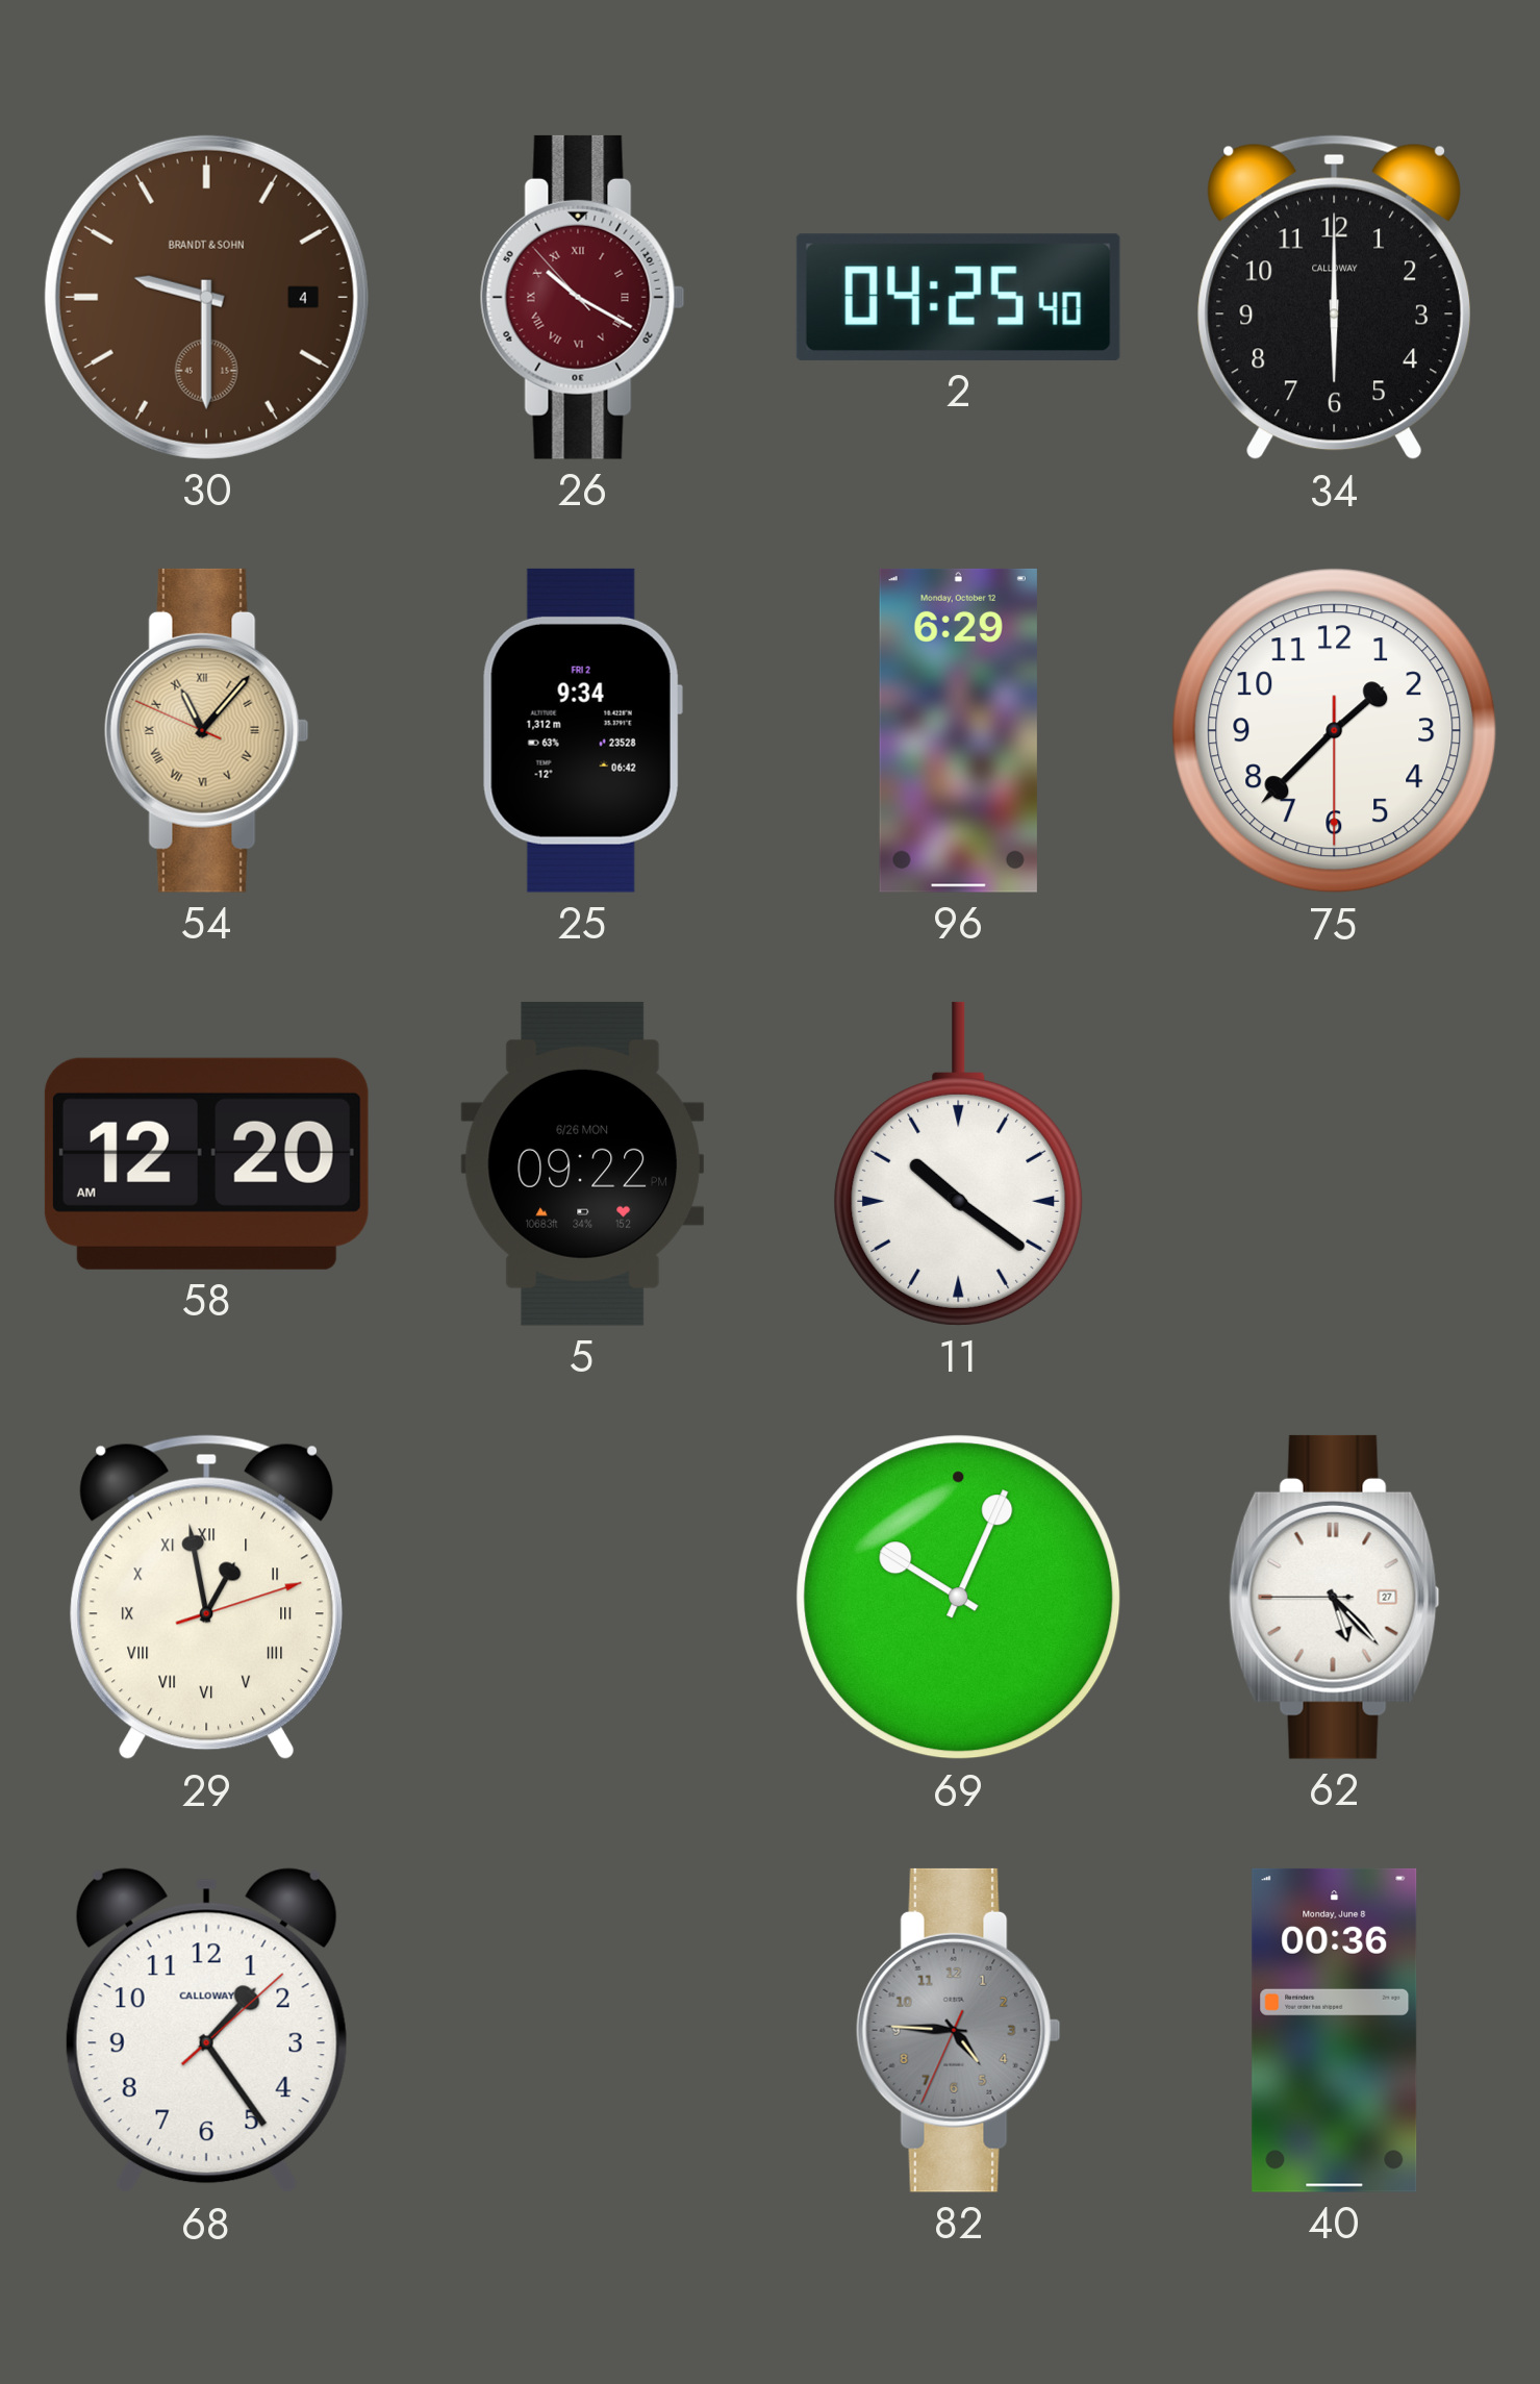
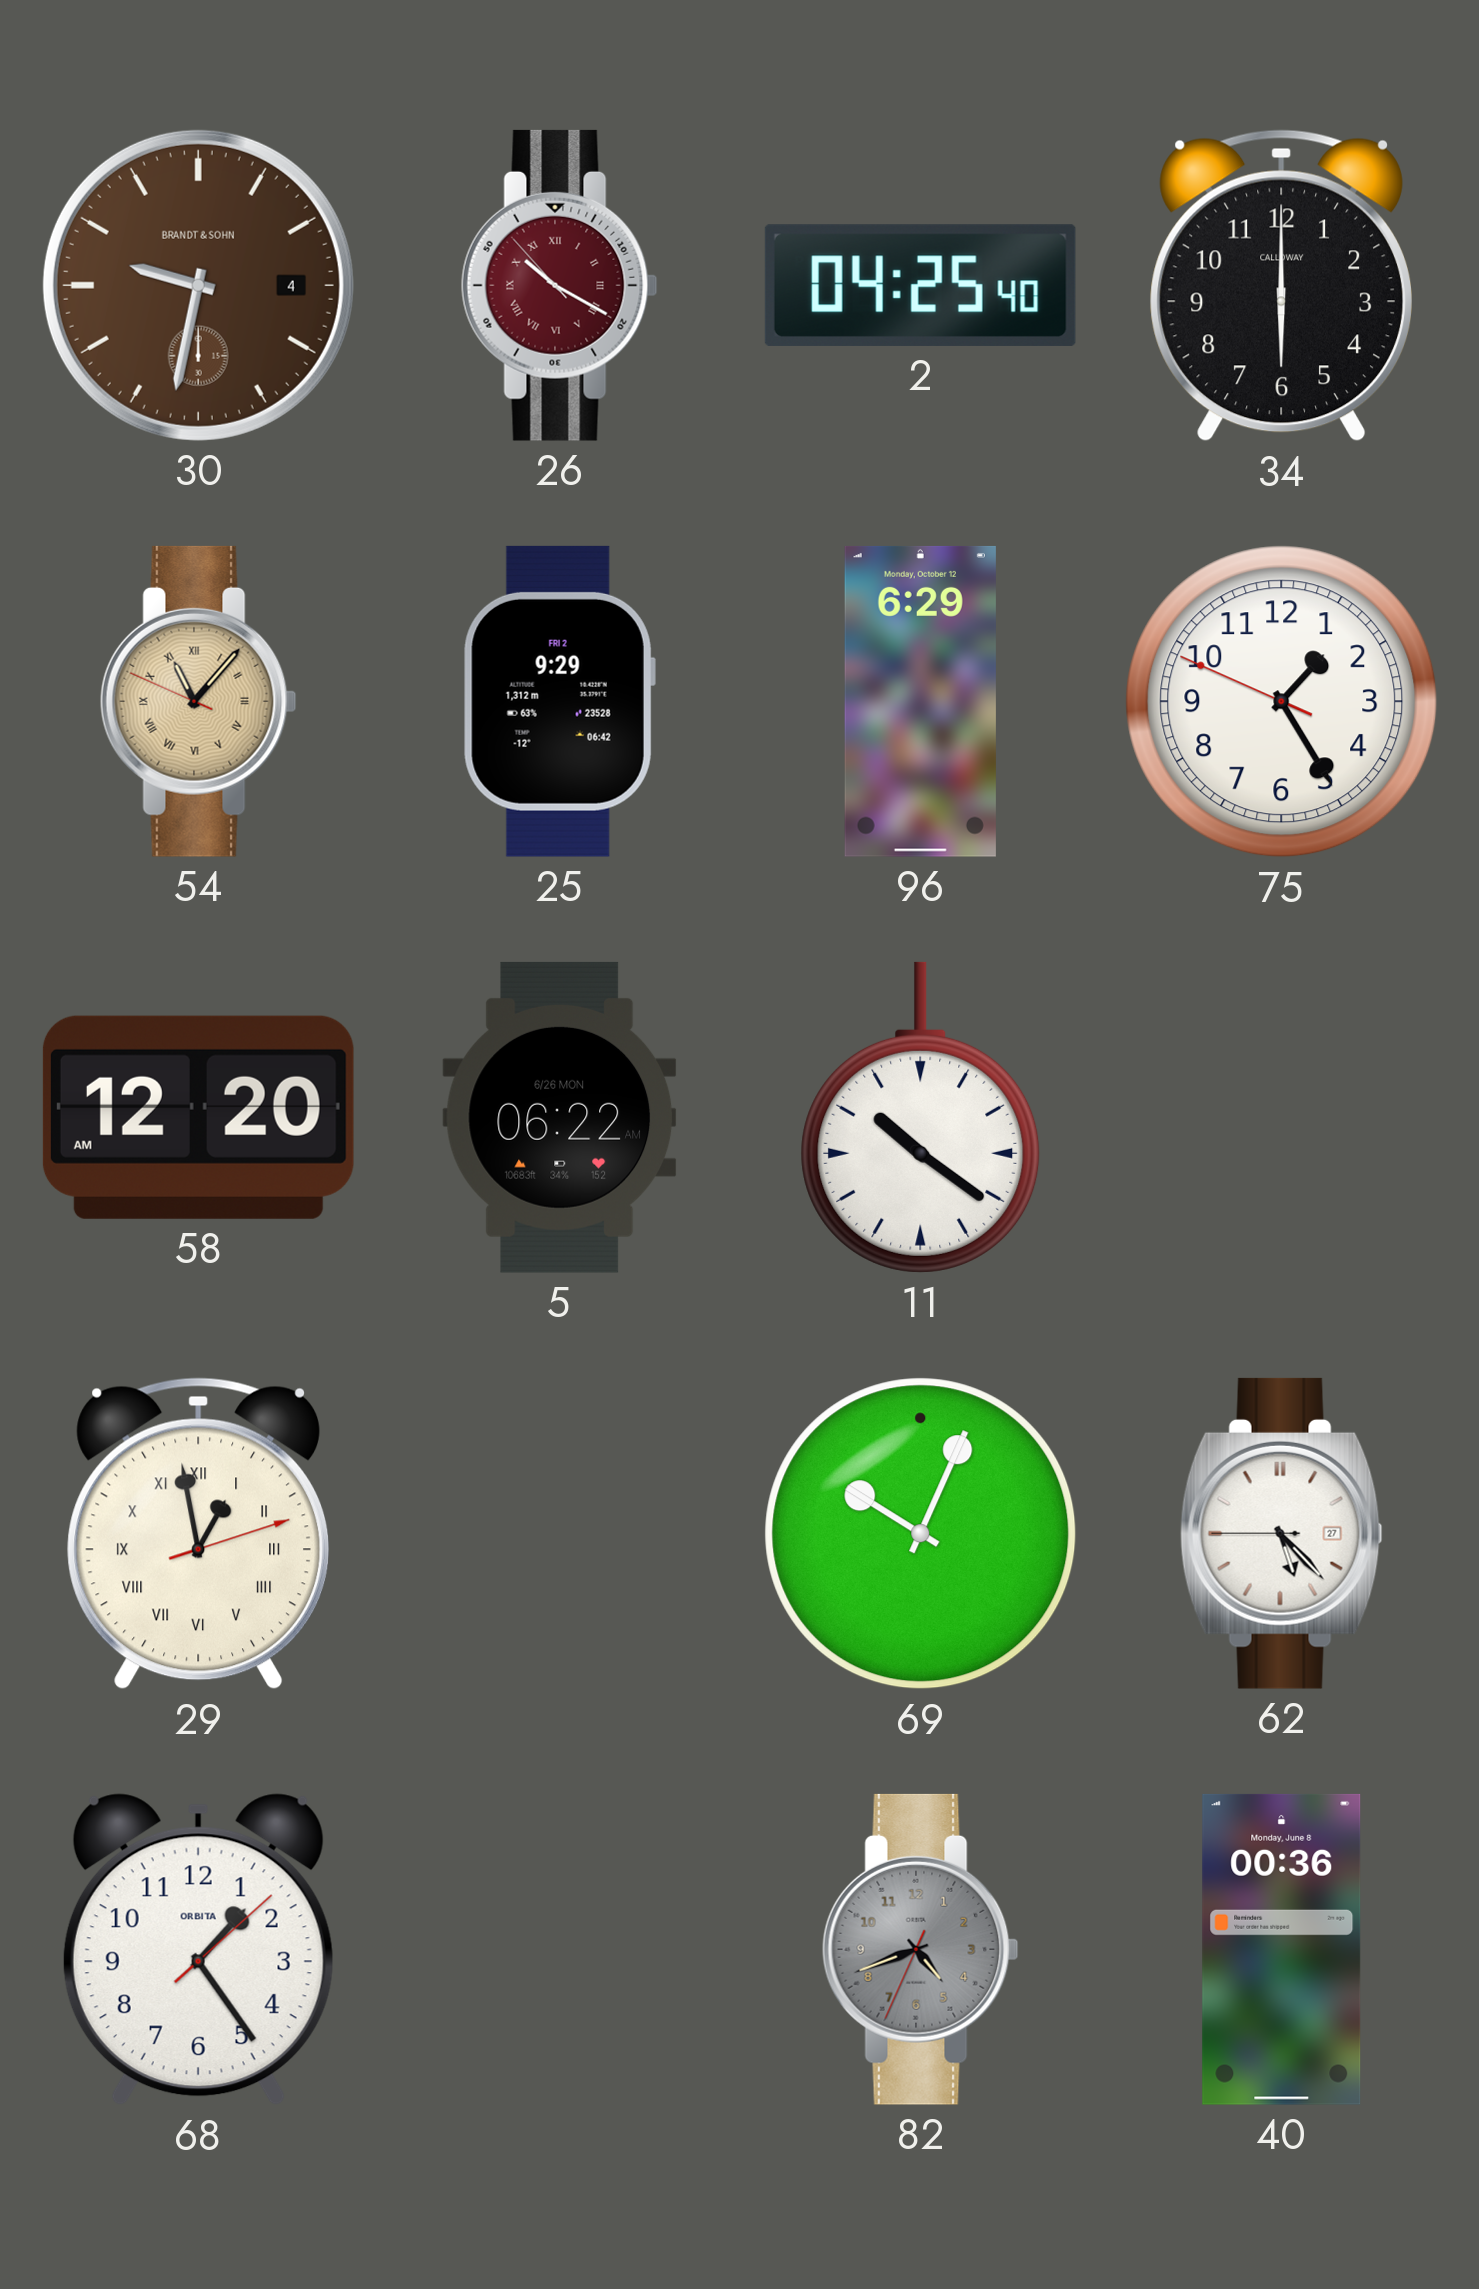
30: 9:30 -> 9:32
25: 9:34 -> 9:29
75: 1:37 -> 1:24
5: 09:22 -> 06:22
68 brand: CALLOWAY -> ORBITA
82: 4:45 -> 4:41
